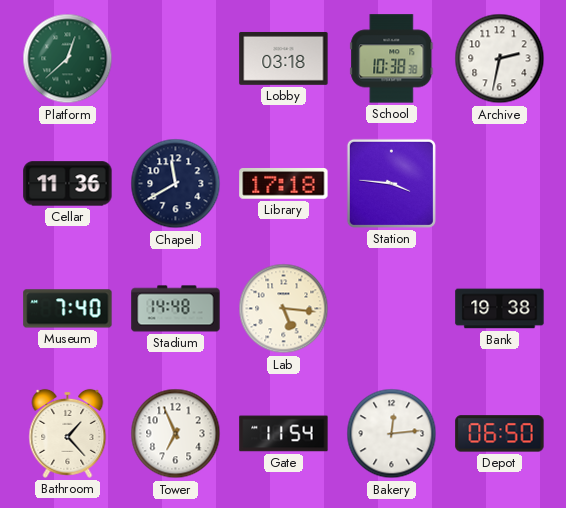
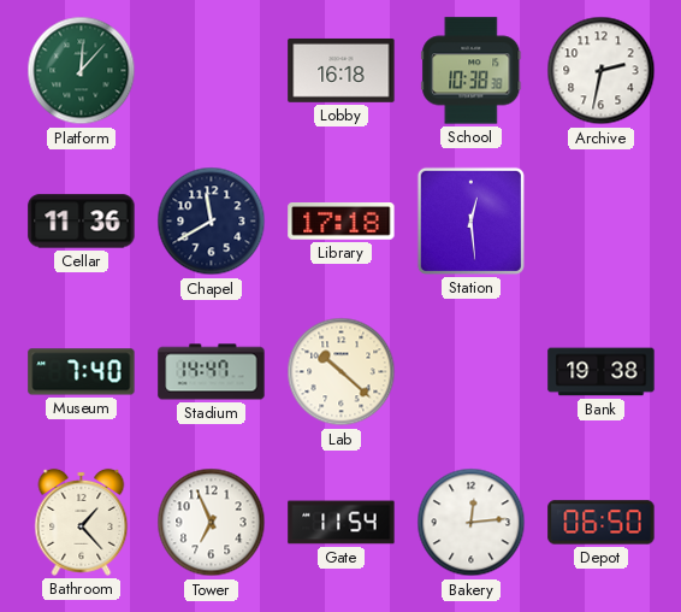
Platform: 12:38 -> 12:07
Lobby: 03:18 -> 16:18
Station: 3:46 -> 12:29
Stadium: 14:48 -> 14:47
Lab: 5:16 -> 10:22
